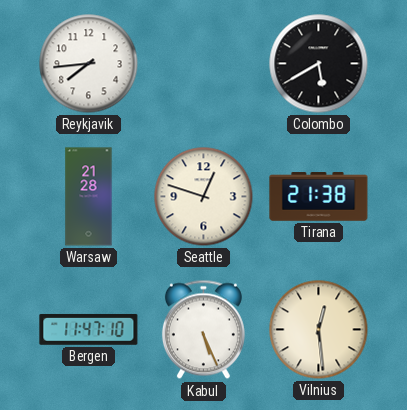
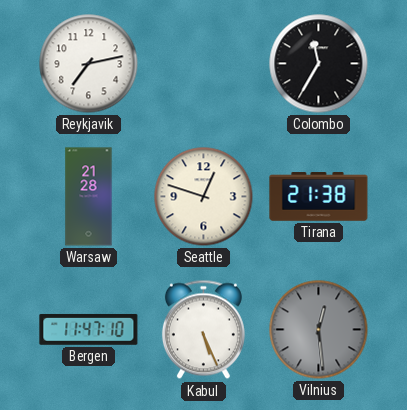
Reykjavik: 7:44 -> 7:13
Colombo: 5:40 -> 11:35
Vilnius dial: cream -> grey
